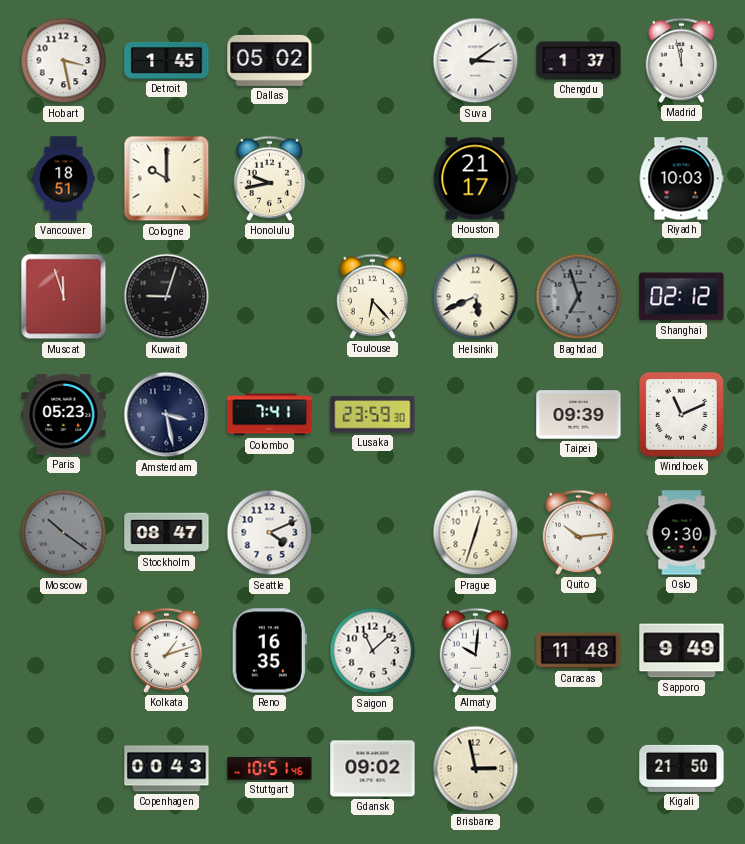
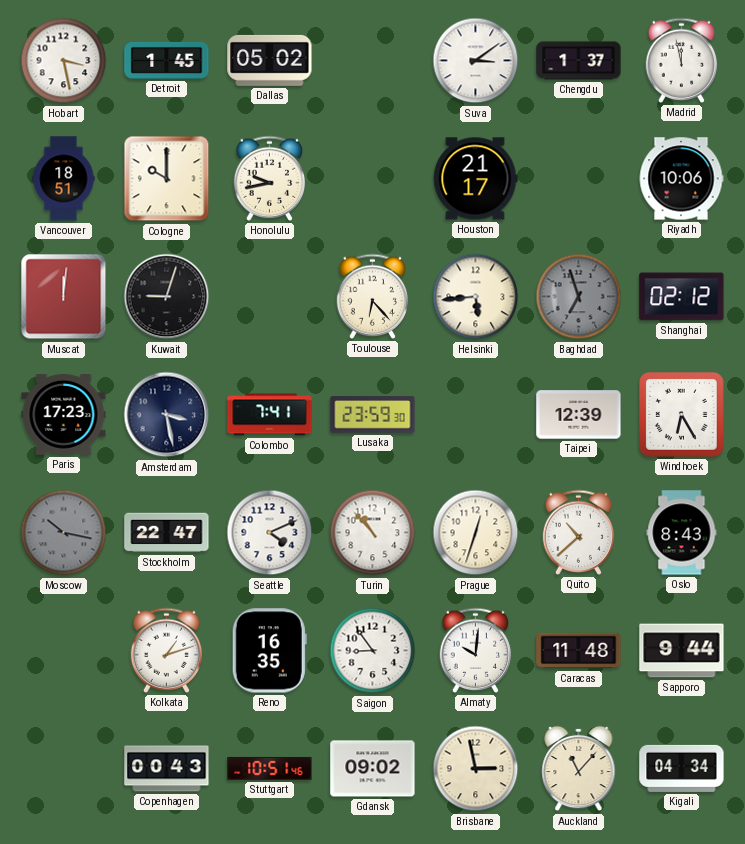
Riyadh: 10:03 -> 10:06
Muscat: 11:57 -> 12:01
Helsinki: 5:41 -> 5:44
Paris: 05:23 -> 17:23
Taipei: 09:39 -> 12:39
Windhoek: 11:11 -> 6:25
Moscow: 10:21 -> 10:17
Stockholm: 08:47 -> 22:47
Turin: none -> 10:53
Quito: 10:14 -> 10:38
Oslo: 9:30 -> 8:43
Saigon: 11:08 -> 8:54
Sapporo: 9:49 -> 9:44
Auckland: none -> 11:07
Kigali: 21:50 -> 04:34
